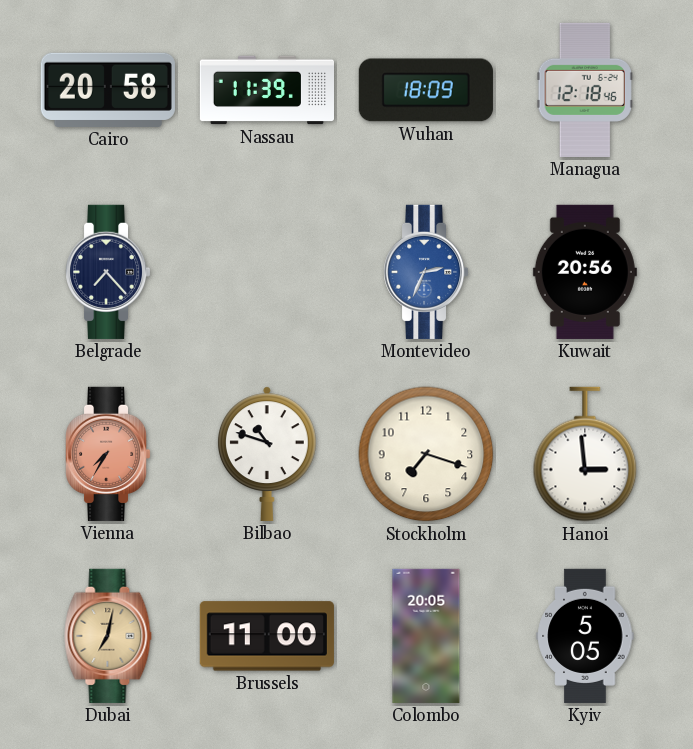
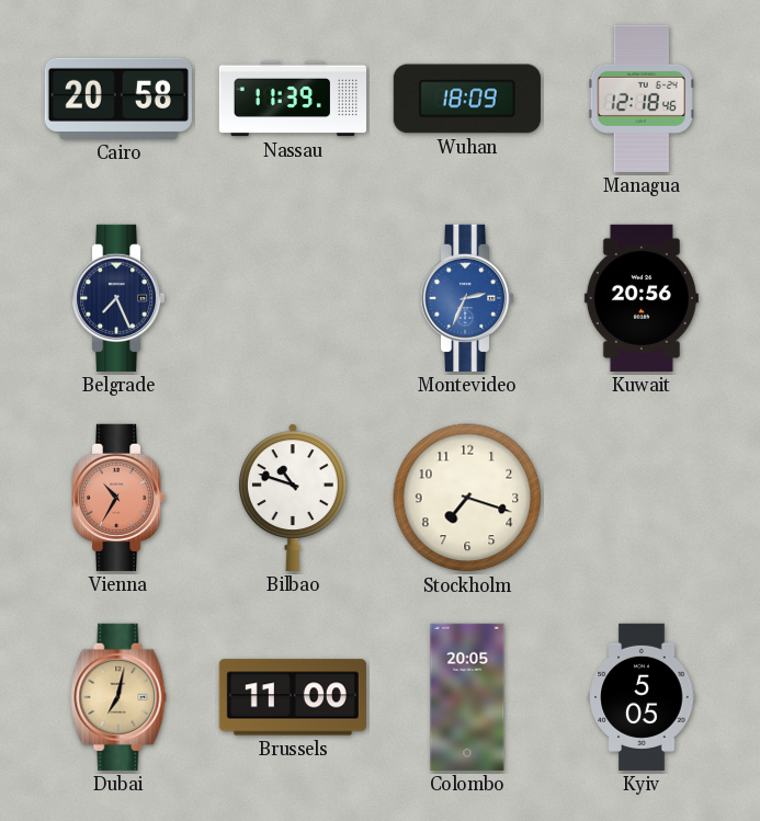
Belgrade: 7:23 -> 7:26
Vienna: 7:35 -> 10:35
Hanoi: 2:59 -> none
